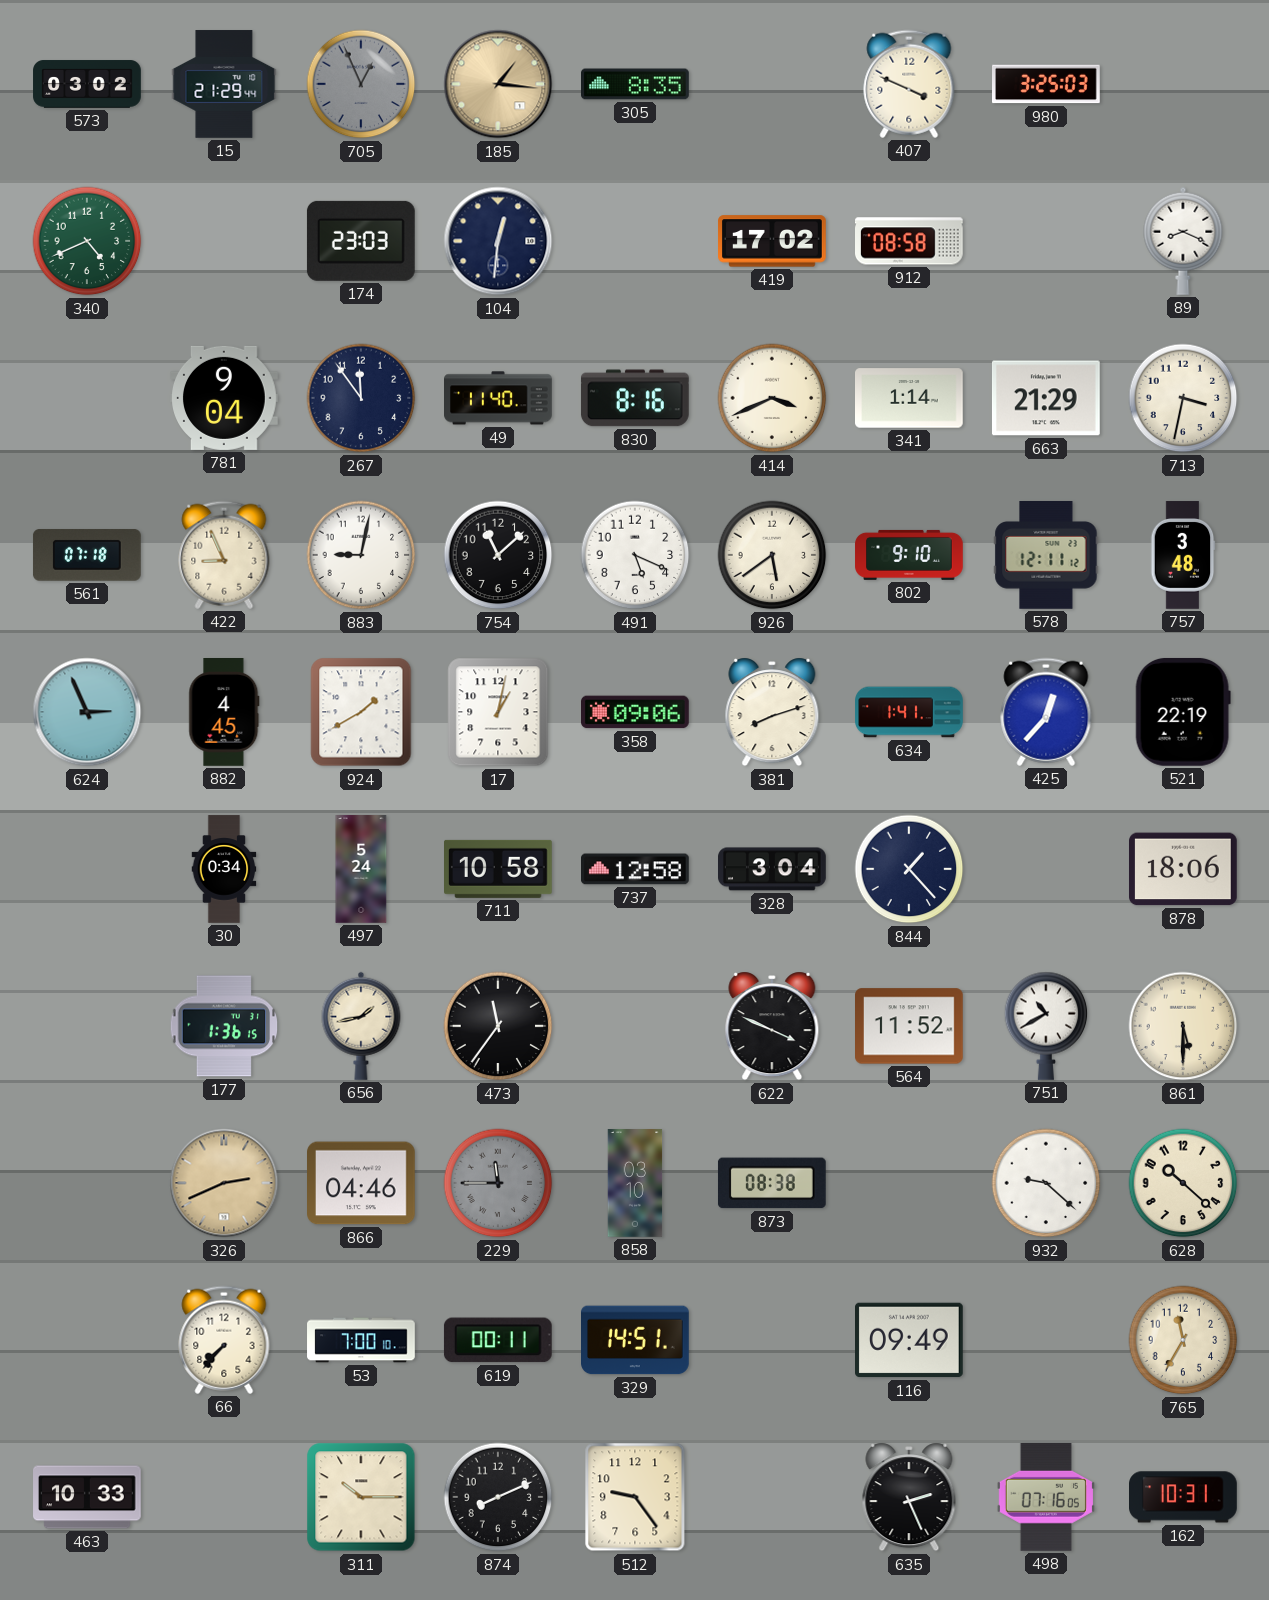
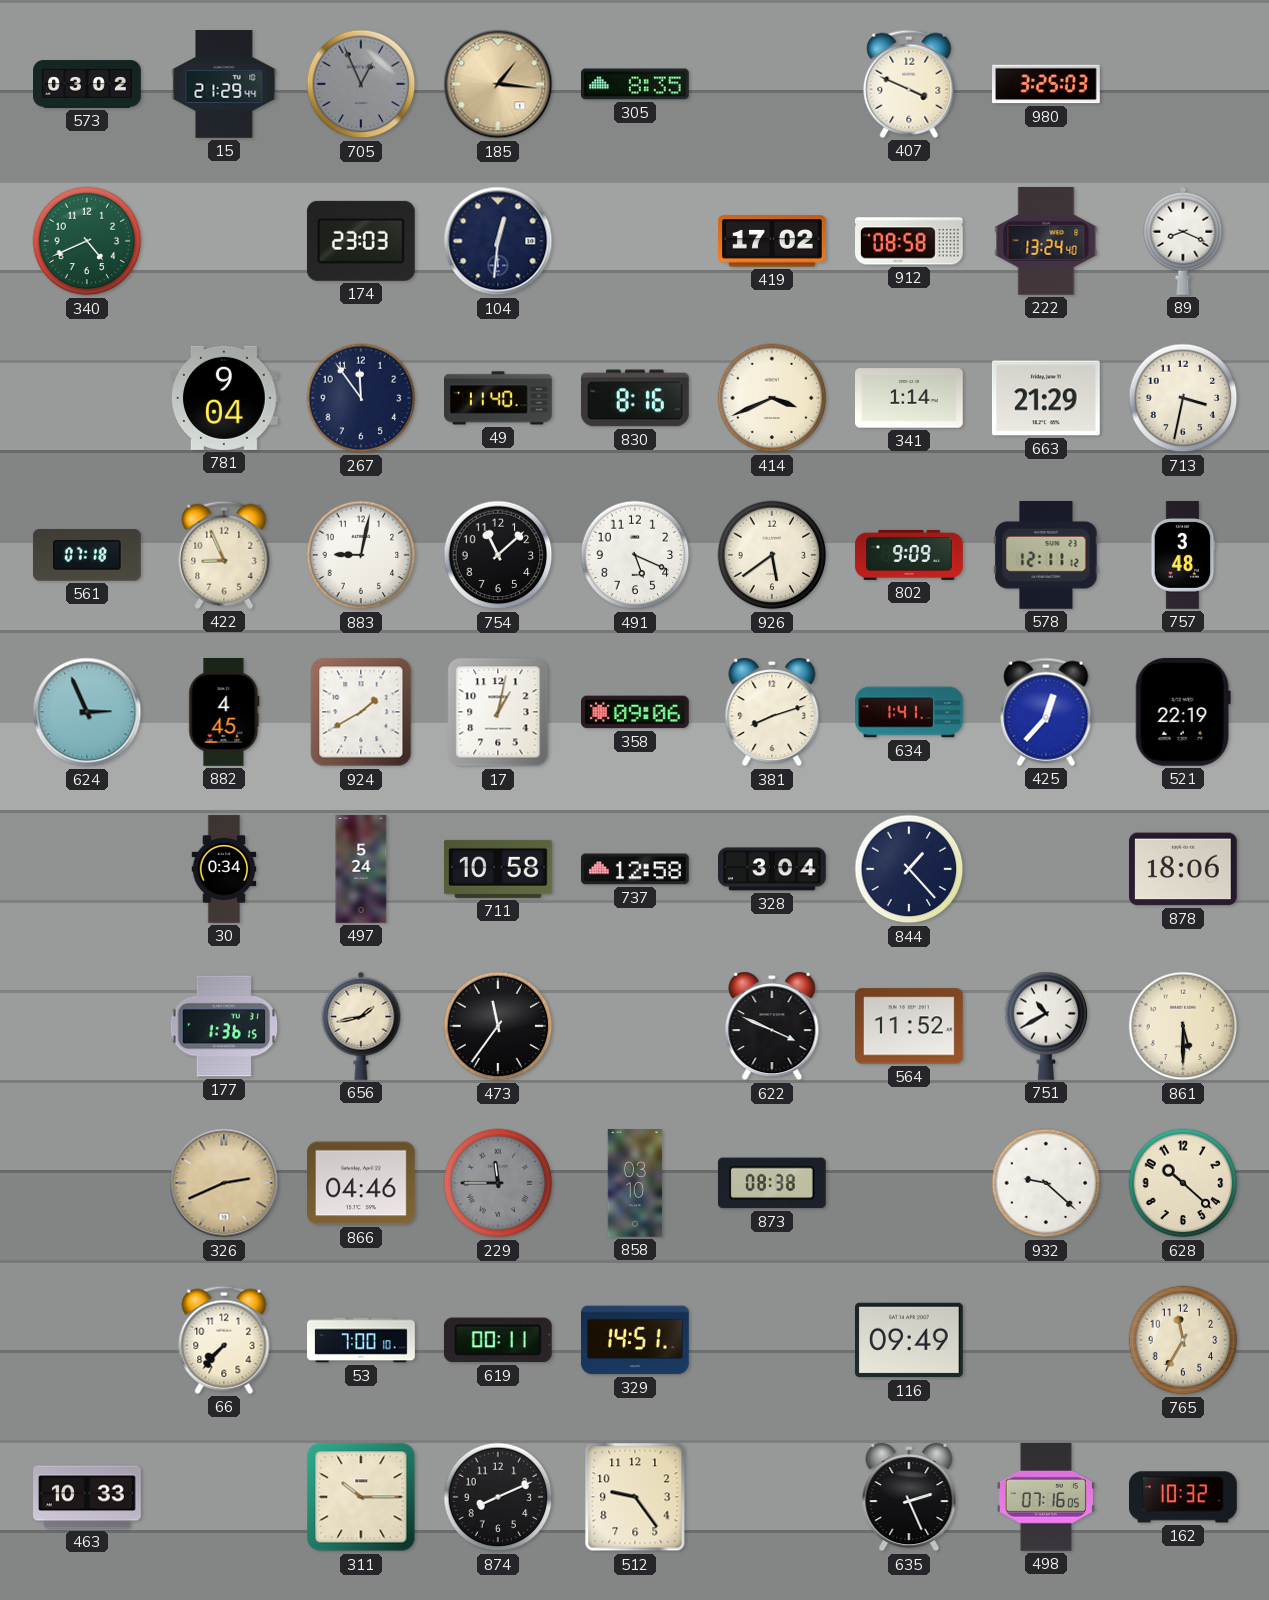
222: none -> 13:24
802: 9:10 -> 9:09
162: 10:31 -> 10:32
